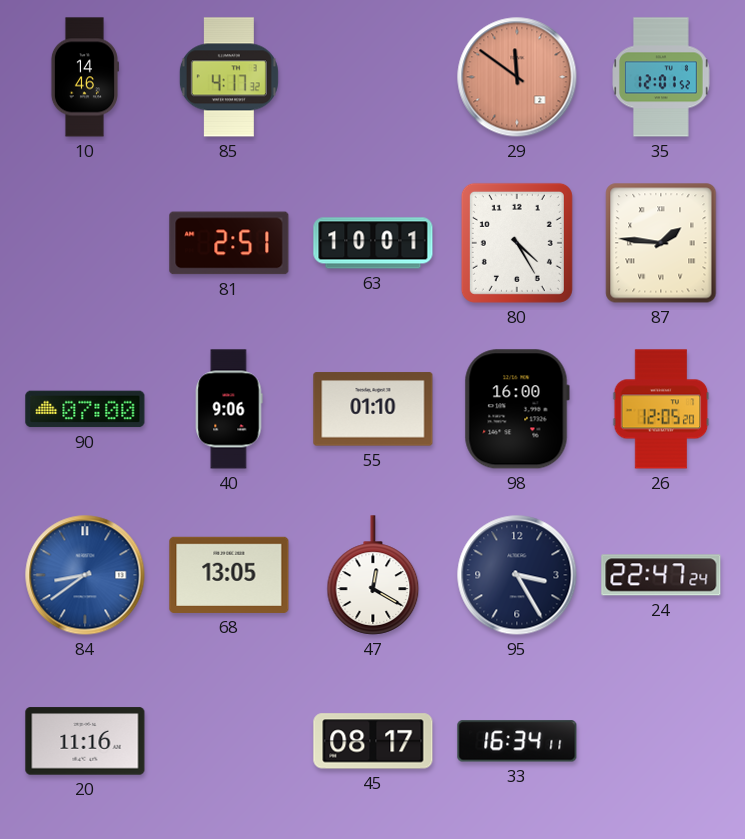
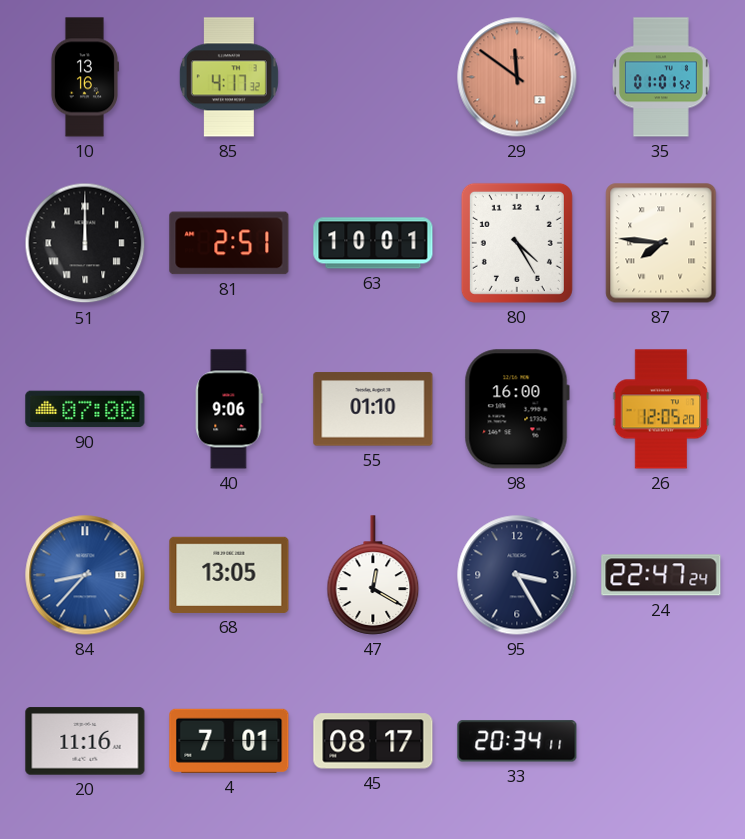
10: 14:46 -> 13:16
35: 12:01 -> 01:01
51: none -> 12:00
87: 1:46 -> 7:46
84: 8:39 -> 8:37
4: none -> 7:01
33: 16:34 -> 20:34
